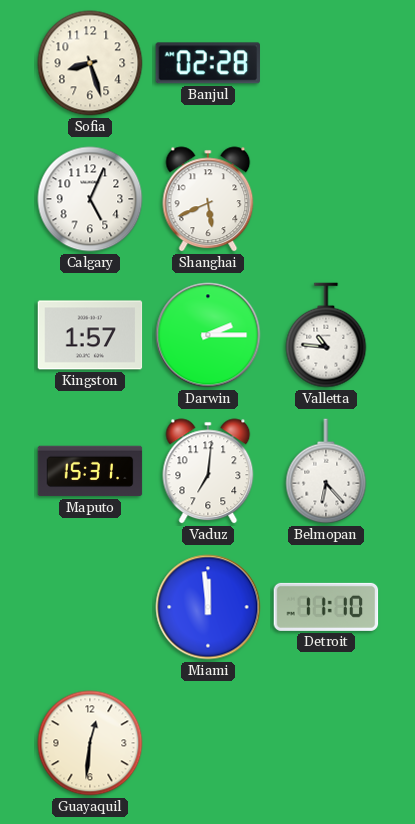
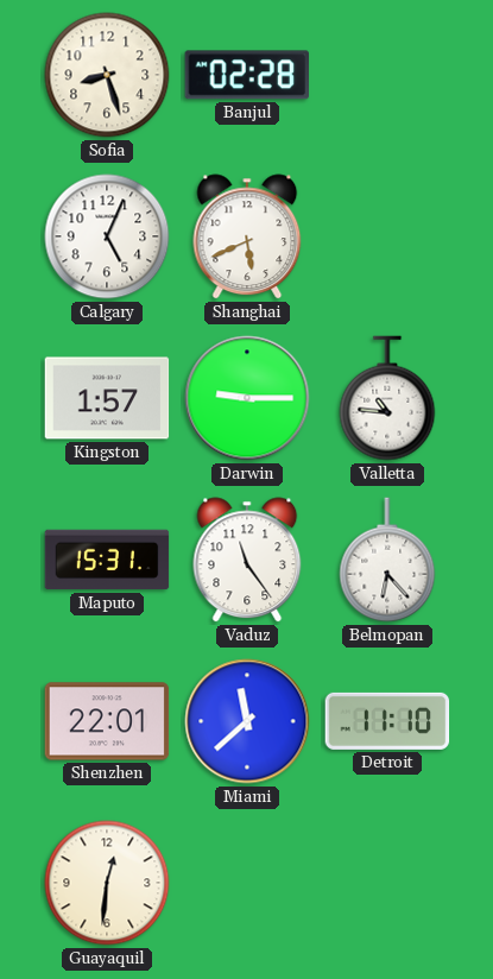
Darwin: 2:15 -> 9:15
Vaduz: 7:01 -> 11:24
Shenzhen: none -> 22:01
Miami: 11:59 -> 11:38
